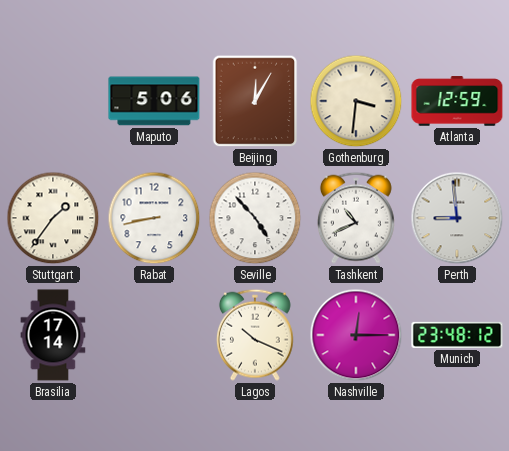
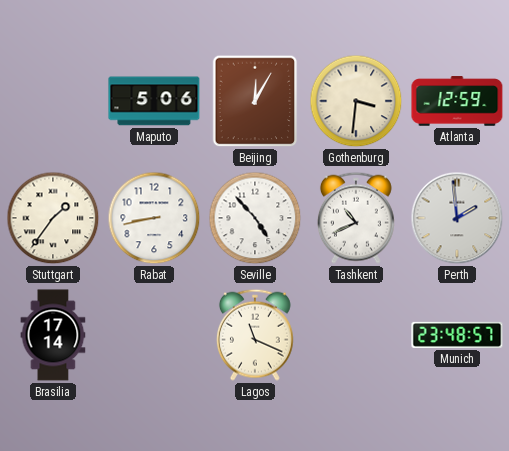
Perth: 8:59 -> 1:59
Lagos: 10:19 -> 11:19
Nashville: 12:15 -> none
Munich: 23:48:12 -> 23:48:57
